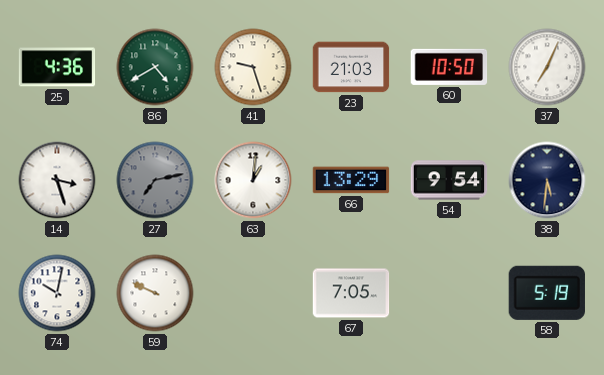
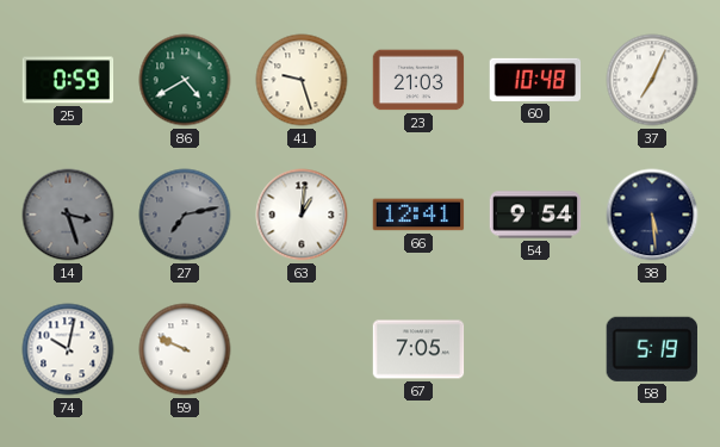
25: 4:36 -> 0:59
60: 10:50 -> 10:48
14 dial: white -> grey
66: 13:29 -> 12:41
38: 5:31 -> 5:29
